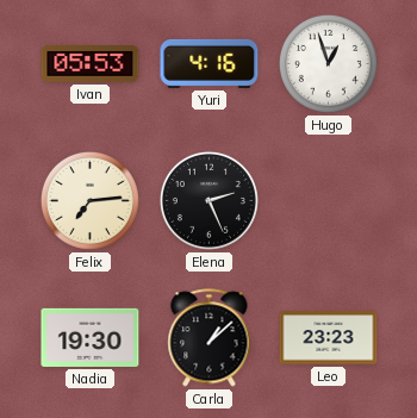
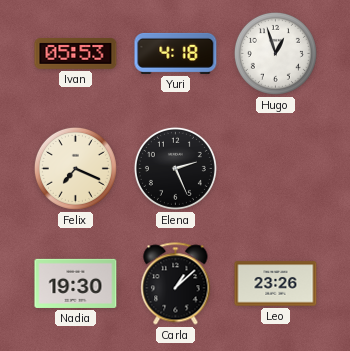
Yuri: 4:16 -> 4:18
Felix: 7:14 -> 7:19
Leo: 23:23 -> 23:26
